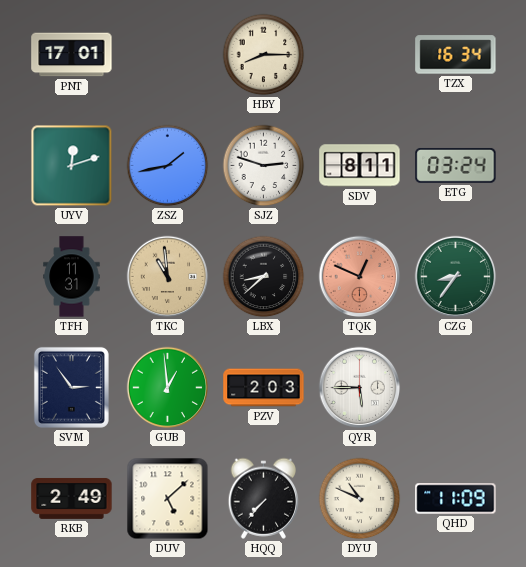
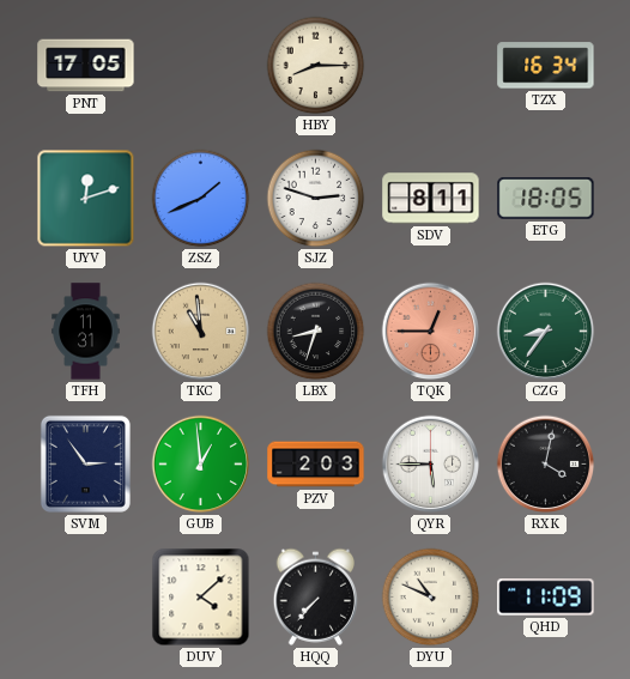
PNT: 17:01 -> 17:05
ZSZ: 1:43 -> 1:41
ETG: 03:24 -> 18:05
LBX: 8:38 -> 8:33
TQK: 12:49 -> 12:45
RXK: none -> 4:02
RKB: 2:49 -> none
DUV: 5:08 -> 4:08
